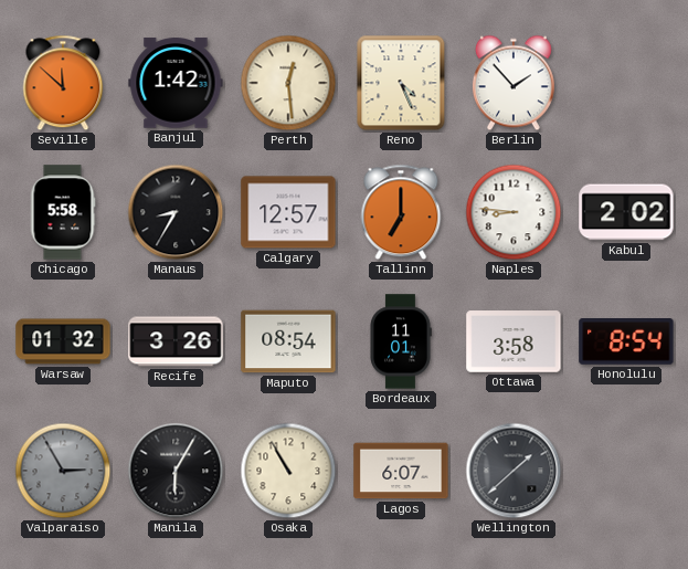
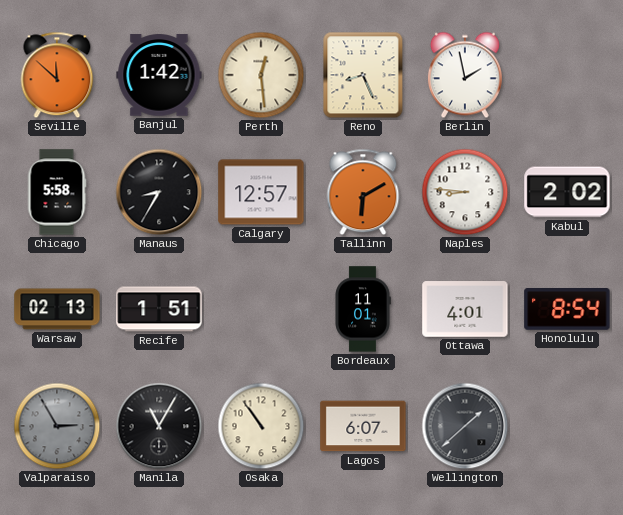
Reno: 4:26 -> 8:26
Berlin: 1:53 -> 1:58
Tallinn: 7:00 -> 6:10
Warsaw: 01:32 -> 02:13
Recife: 3:26 -> 1:51
Maputo: 08:54 -> none
Ottawa: 3:58 -> 4:01
Manila: 6:05 -> 11:05
Osaka: 10:55 -> 10:54
